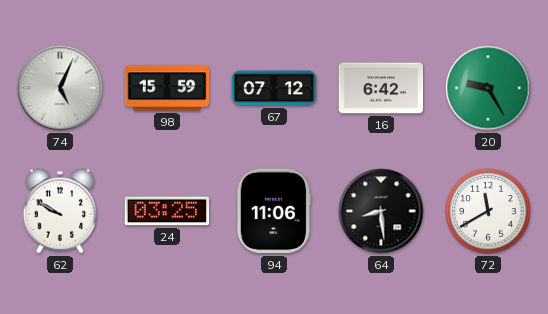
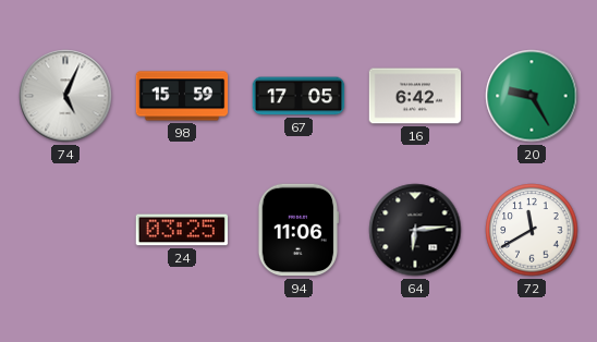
67: 07:12 -> 17:05
62: 9:50 -> none
64: 8:29 -> 6:14
